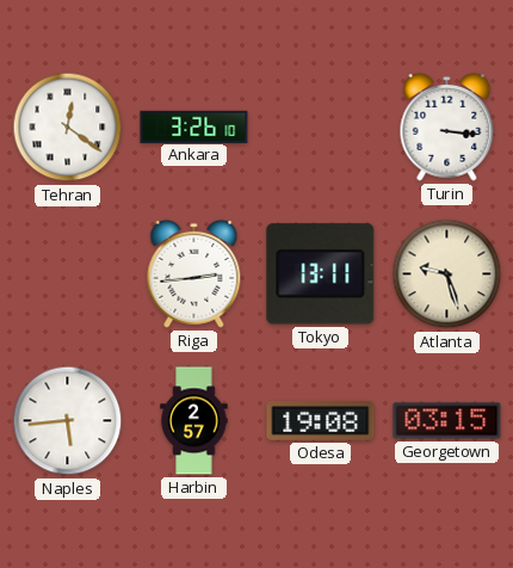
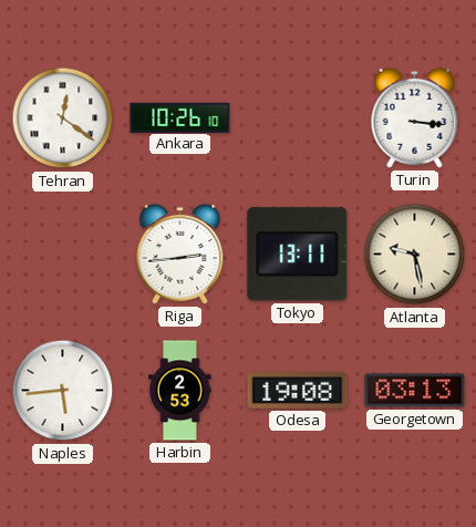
Ankara: 3:26 -> 10:26
Atlanta: 9:27 -> 9:28
Harbin: 2:57 -> 2:53
Georgetown: 03:15 -> 03:13
